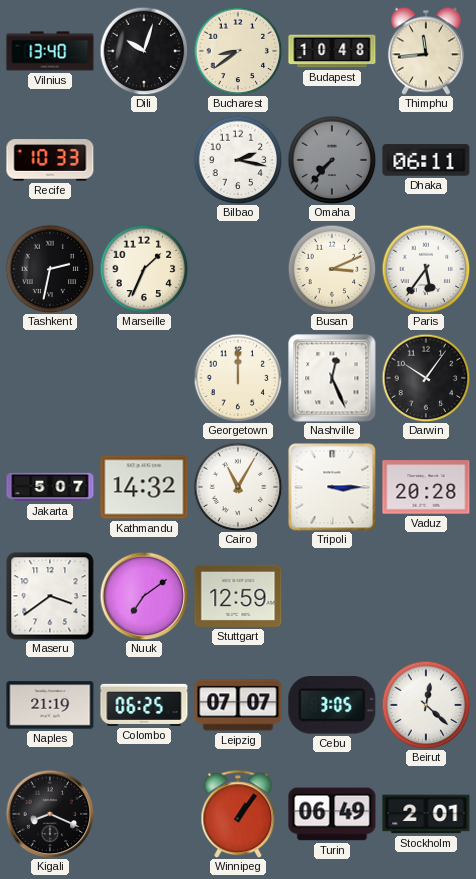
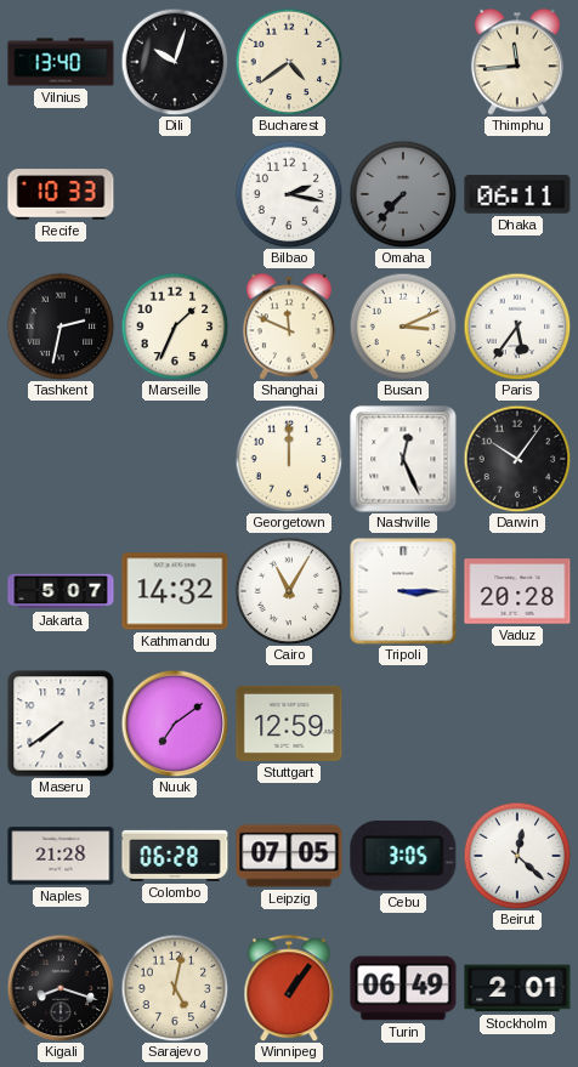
Bucharest: 8:39 -> 4:39
Budapest: 10:48 -> none
Shanghai: none -> 11:49
Maseru: 3:39 -> 7:39
Naples: 21:19 -> 21:28
Colombo: 06:25 -> 06:28
Leipzig: 07:07 -> 07:05
Kigali: 8:19 -> 8:18
Sarajevo: none -> 5:02
